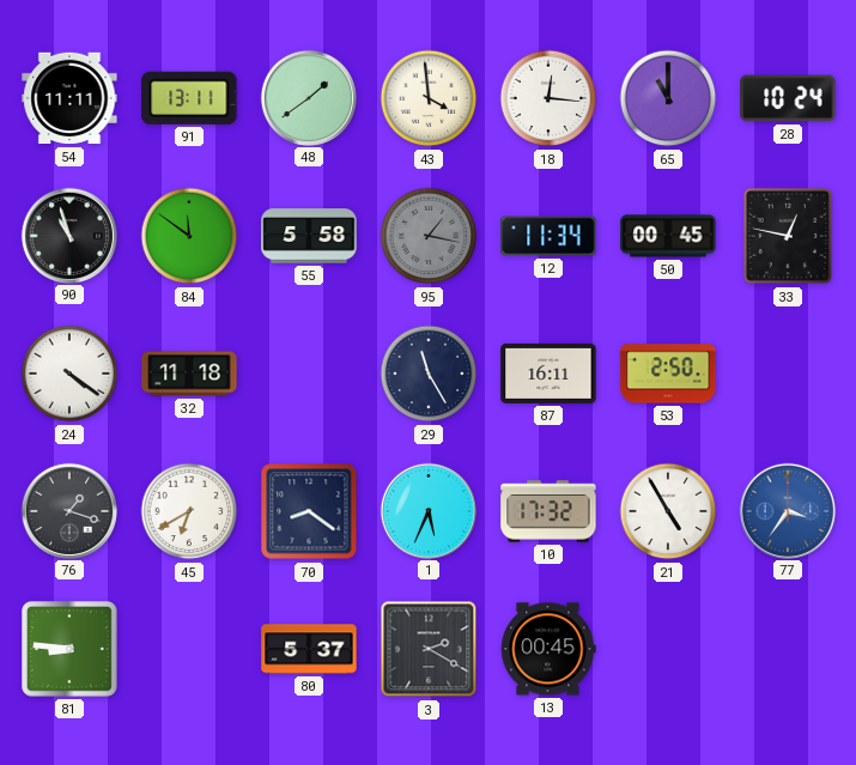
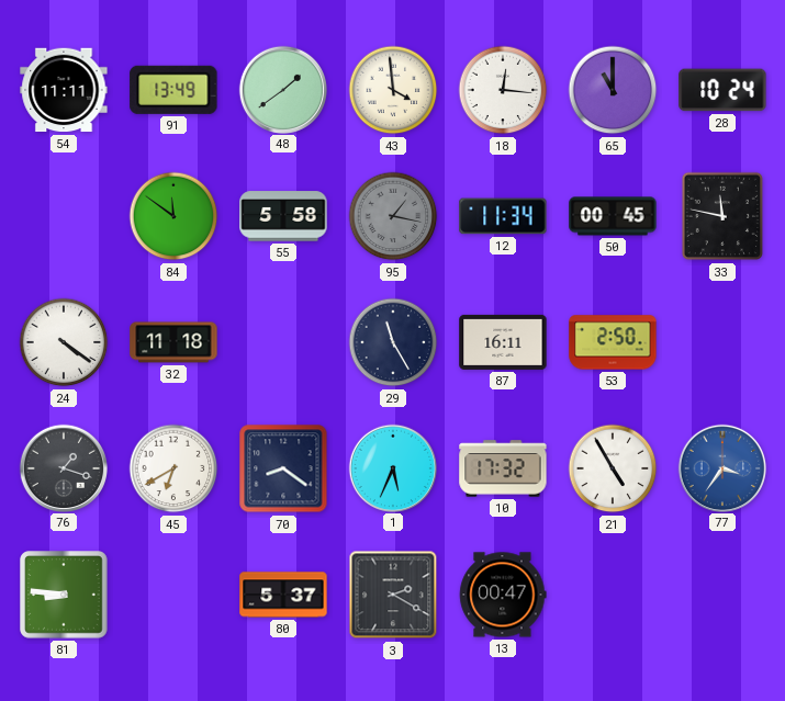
91: 13:11 -> 13:49
90: 10:57 -> none
33: 12:47 -> 11:47
13: 00:45 -> 00:47
